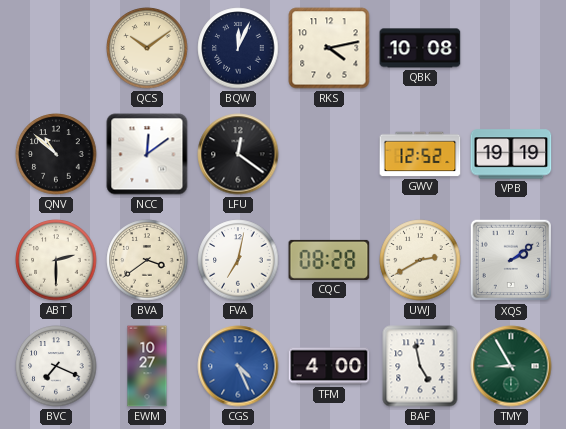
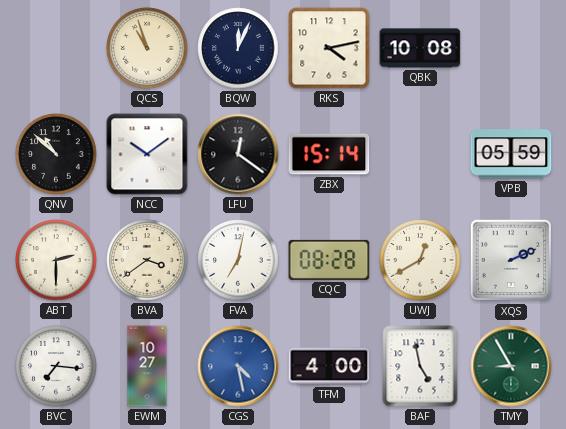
QCS: 10:09 -> 10:57
NCC: 12:09 -> 10:09
ZBX: none -> 15:14
GWV: 12:52 -> none
VPB: 19:19 -> 05:59
UWJ: 2:40 -> 12:40
XQS: 2:09 -> 2:11
BVC: 7:19 -> 7:16
CGS: 4:26 -> 4:28
